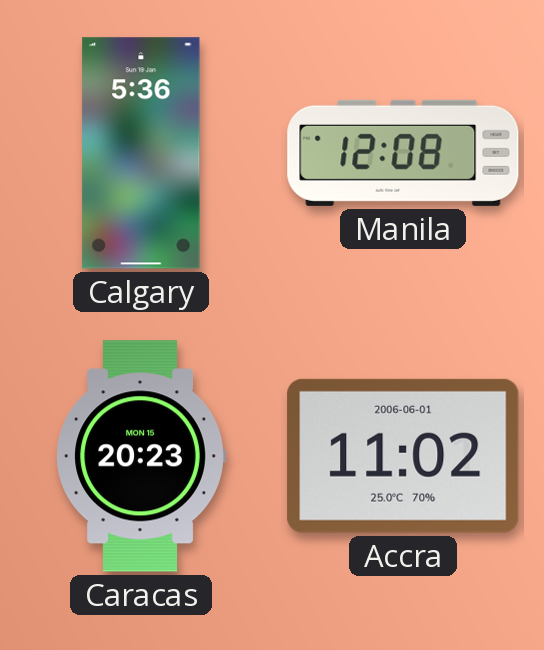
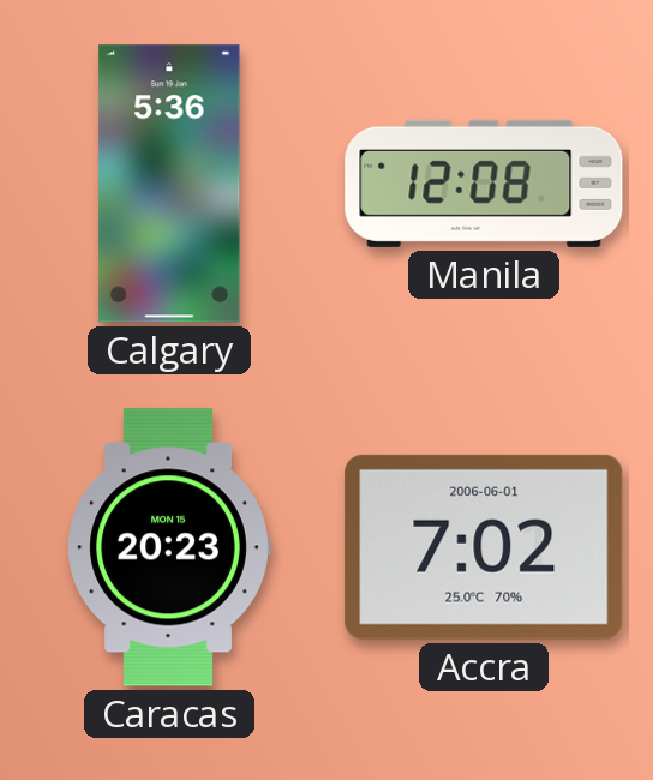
Accra: 11:02 -> 7:02
